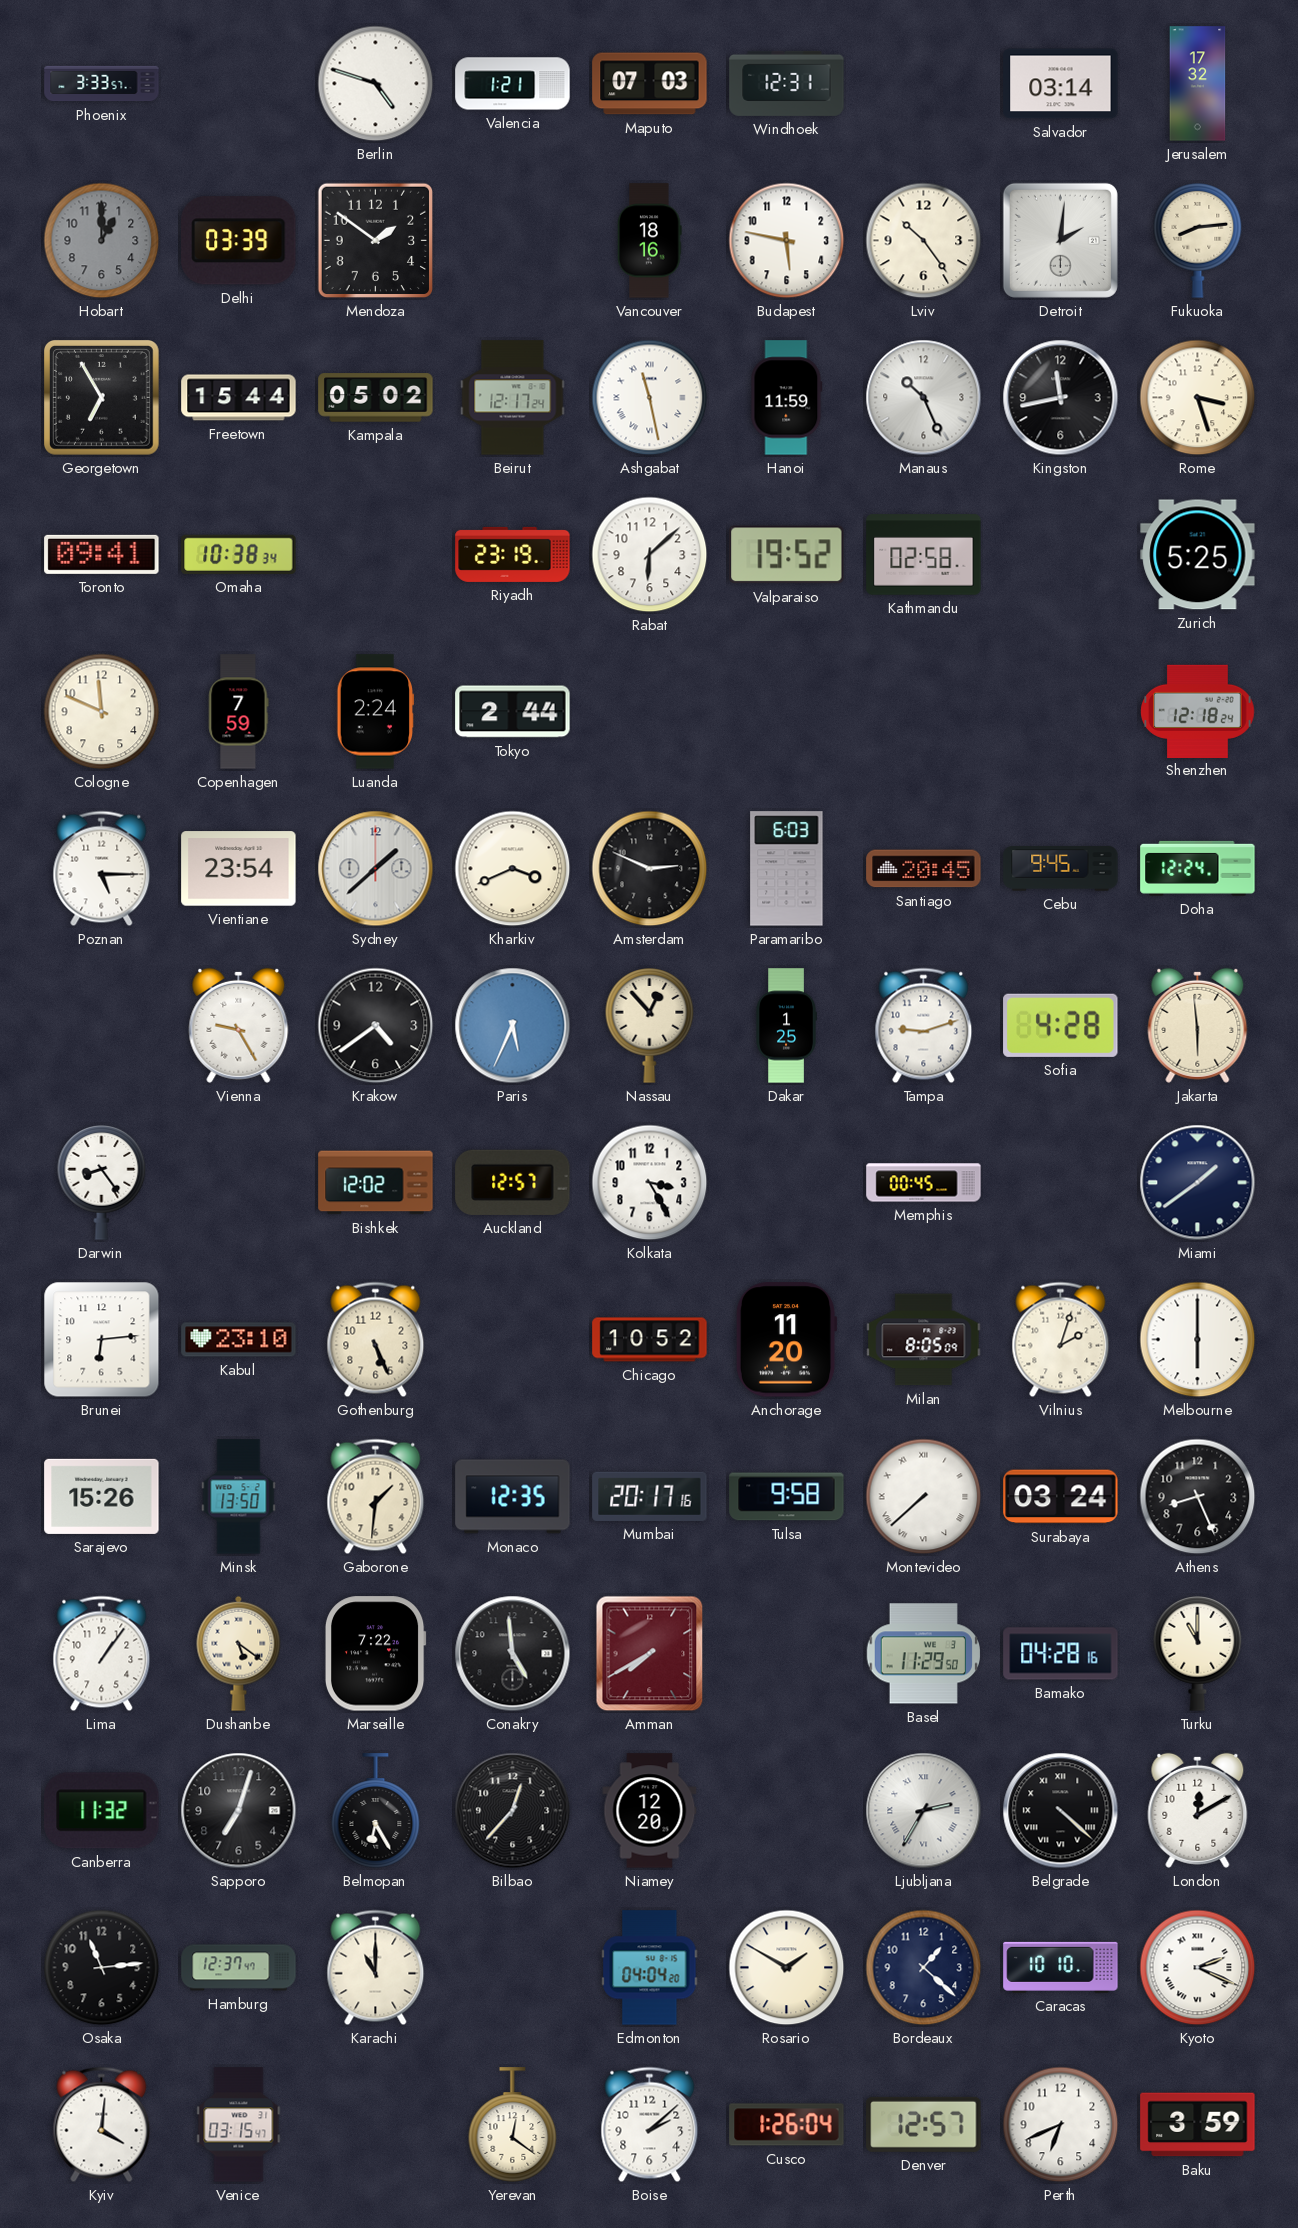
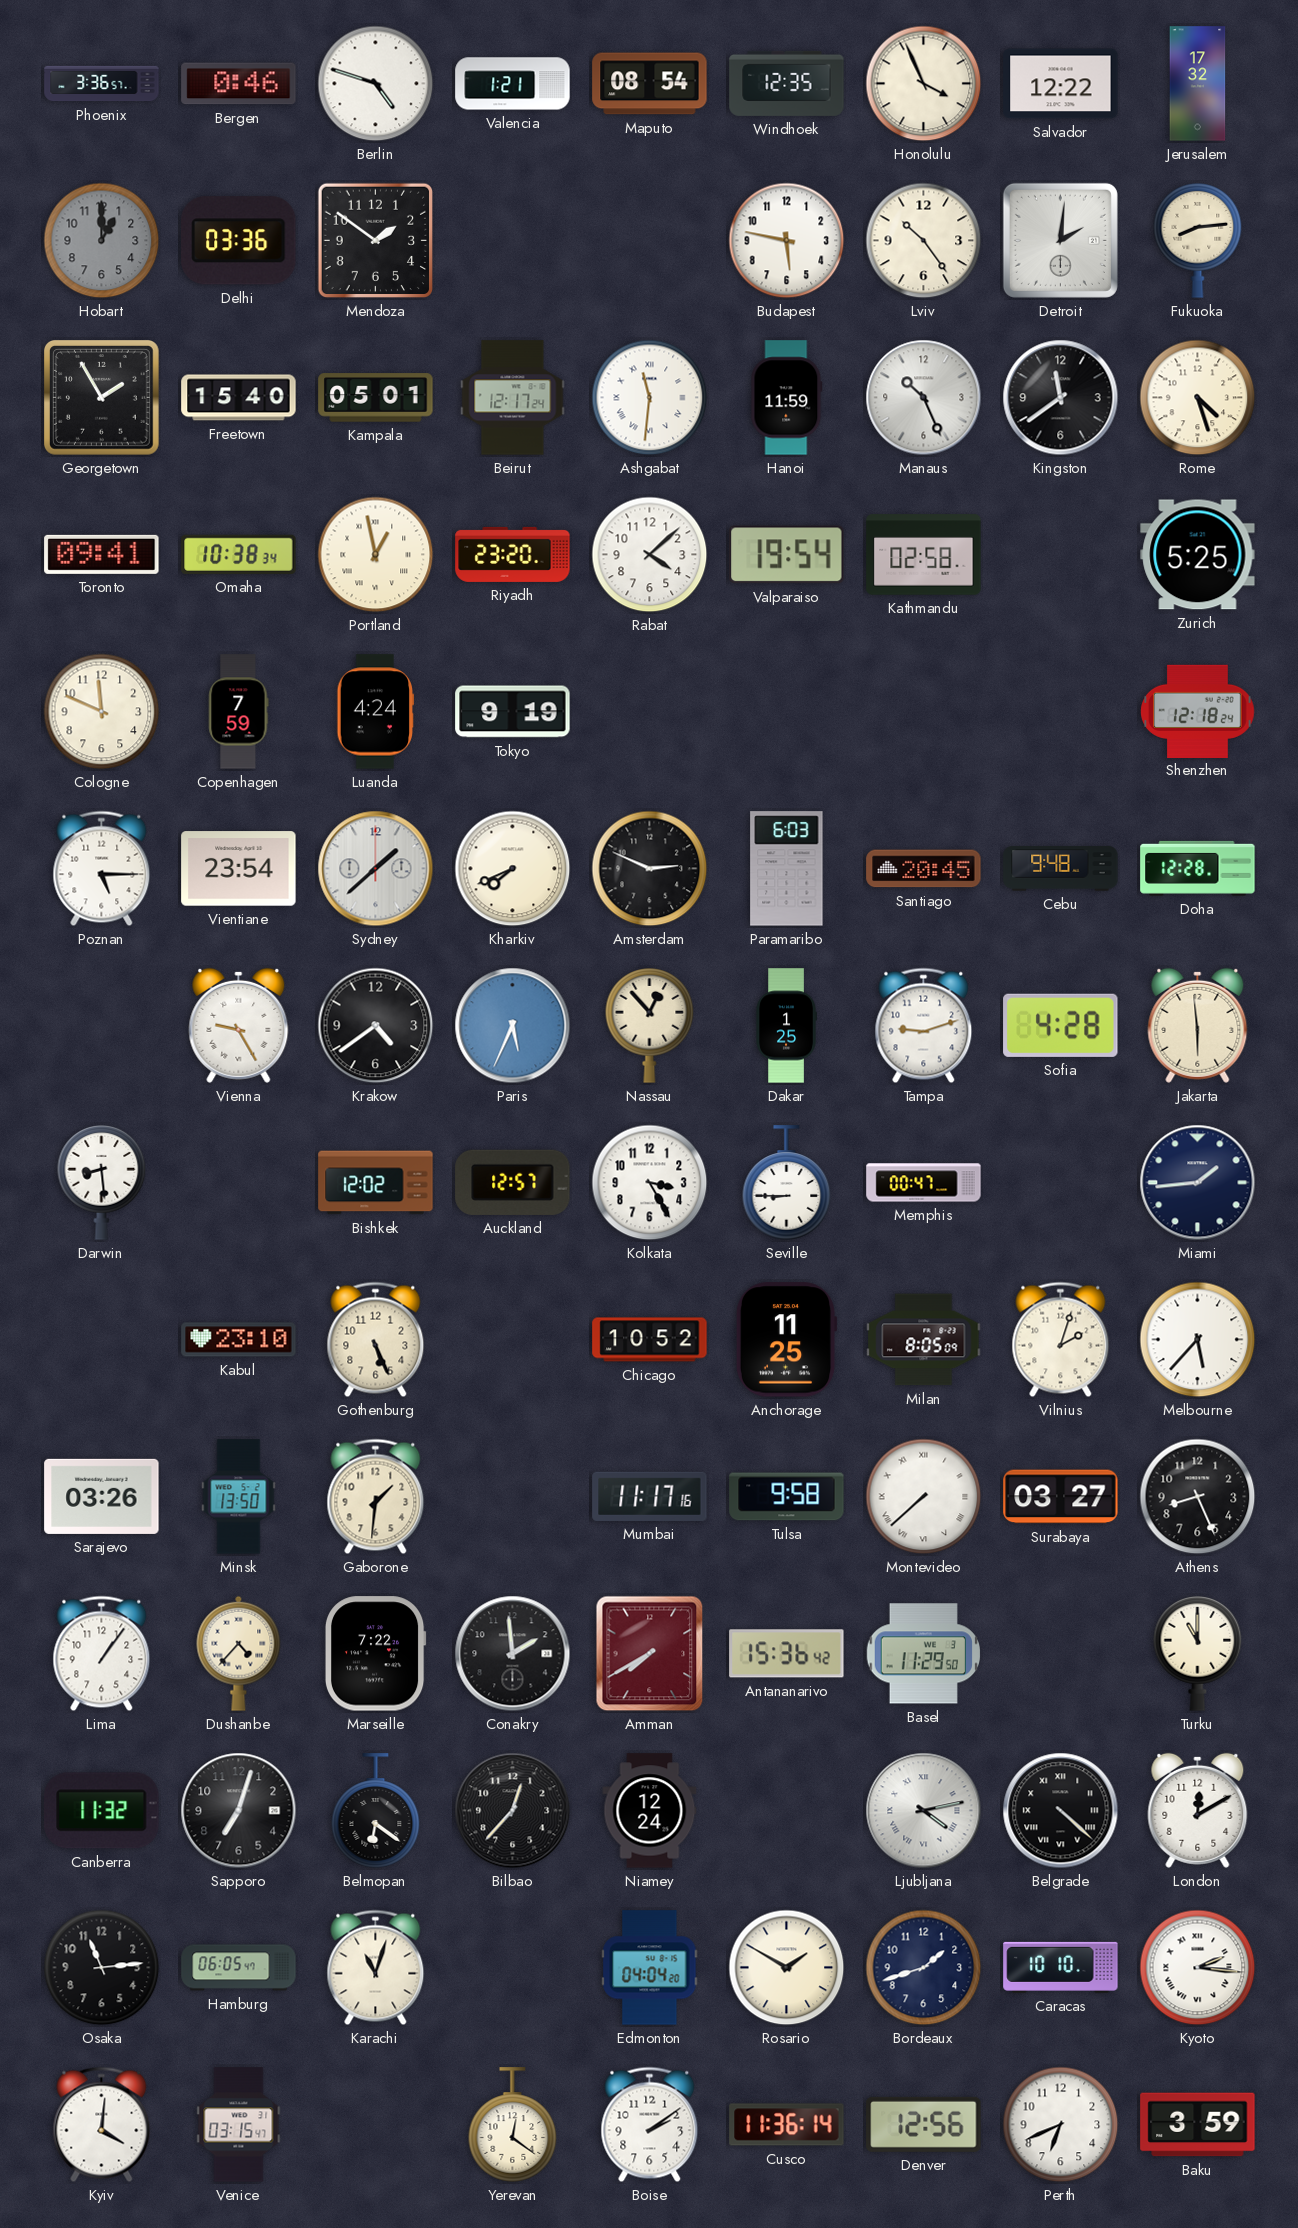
Phoenix: 3:33 -> 3:36
Bergen: none -> 0:46
Maputo: 07:03 -> 08:54
Windhoek: 12:31 -> 12:35
Honolulu: none -> 3:56
Salvador: 03:14 -> 12:22
Delhi: 03:39 -> 03:36
Vancouver: 18:16 -> none
Georgetown: 6:55 -> 1:55
Freetown: 15:44 -> 15:40
Kampala: 05:02 -> 05:01
Ashgabat: 11:28 -> 11:31
Kingston: 11:43 -> 11:39
Rome: 3:27 -> 4:27
Portland: none -> 12:58
Riyadh: 23:19 -> 23:20
Rabat: 6:08 -> 4:08
Valparaiso: 19:52 -> 19:54
Luanda: 2:24 -> 4:24
Tokyo: 2:44 -> 9:19
Kharkiv: 3:41 -> 7:41
Cebu: 9:45 -> 9:48
Doha: 12:24 -> 12:28
Darwin: 8:24 -> 8:29
Seville: none -> 8:45
Memphis: 00:45 -> 00:47
Miami: 1:39 -> 1:44
Brunei: 6:14 -> none
Anchorage: 11:20 -> 11:25
Melbourne: 6:00 -> 5:37
Sarajevo: 15:26 -> 03:26
Monaco: 12:35 -> none
Mumbai: 20:17 -> 11:17
Surabaya: 03:24 -> 03:27
Dushanbe: 5:21 -> 4:37
Conakry: 4:59 -> 1:59
Antananarivo: none -> 15:36
Bamako: 04:28 -> none
Belmopan: 6:25 -> 6:21
Niamey: 12:20 -> 12:24
Ljubljana: 2:35 -> 4:13
Hamburg: 12:37 -> 06:05
Karachi: 11:00 -> 11:03
Bordeaux: 1:22 -> 1:42
Kyoto: 2:19 -> 2:16
Boise: 2:08 -> 2:09
Cusco: 1:26 -> 11:36
Denver: 12:57 -> 12:56
